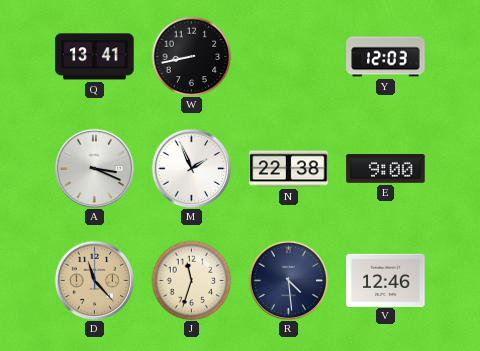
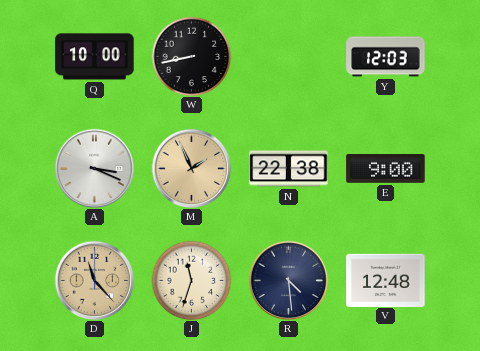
Q: 13:41 -> 10:00
M dial: white -> champagne
V: 12:46 -> 12:48
